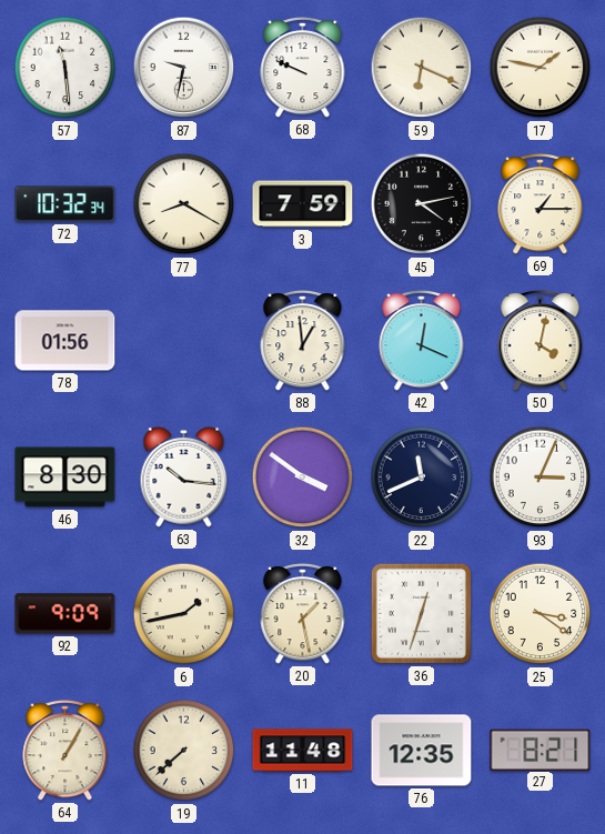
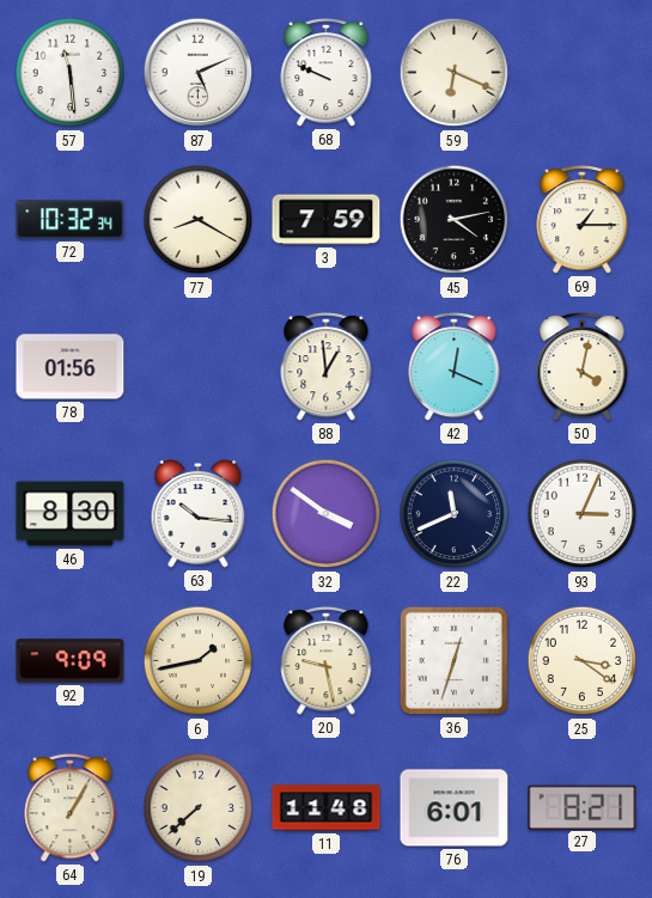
87: 9:32 -> 5:11
17: 1:47 -> none
20: 1:28 -> 9:28
76: 12:35 -> 6:01
